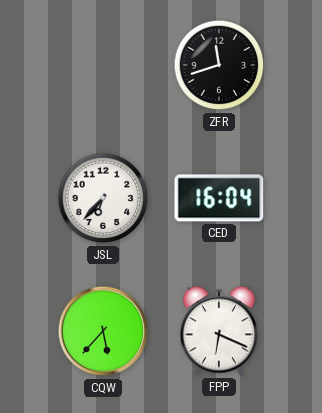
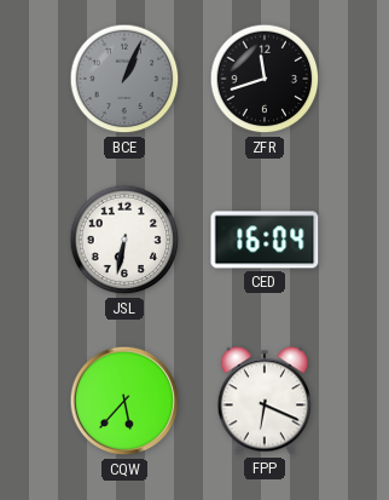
BCE: none -> 1:04
JSL: 6:37 -> 6:32
